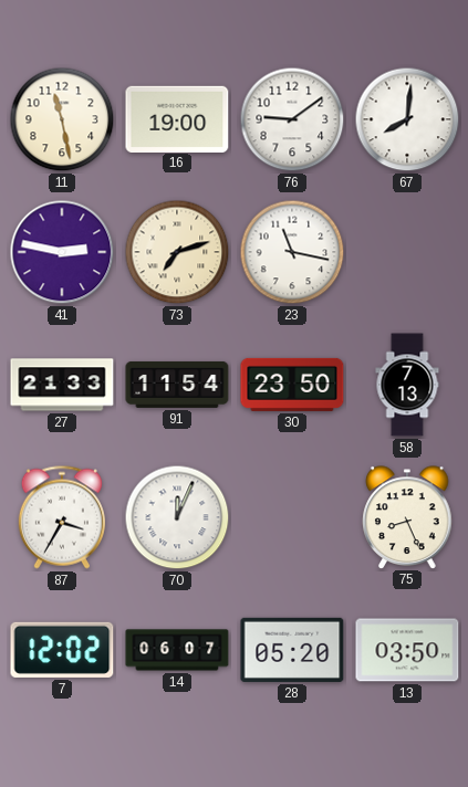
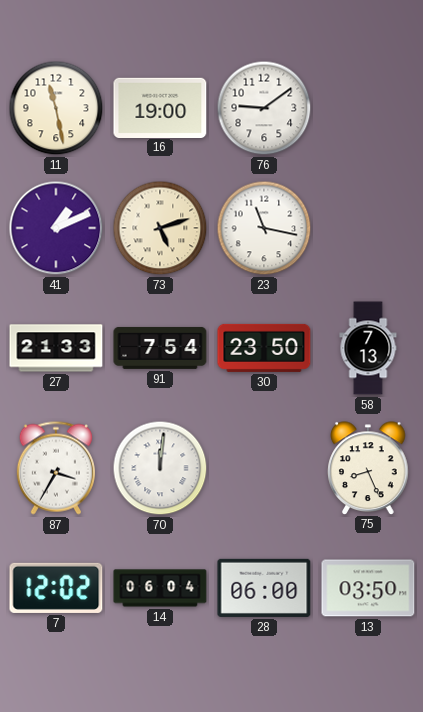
67: 8:01 -> none
41: 2:47 -> 1:11
73: 7:12 -> 5:12
91: 11:54 -> 7:54
70: 12:04 -> 12:01
14: 06:07 -> 06:04
28: 05:20 -> 06:00
